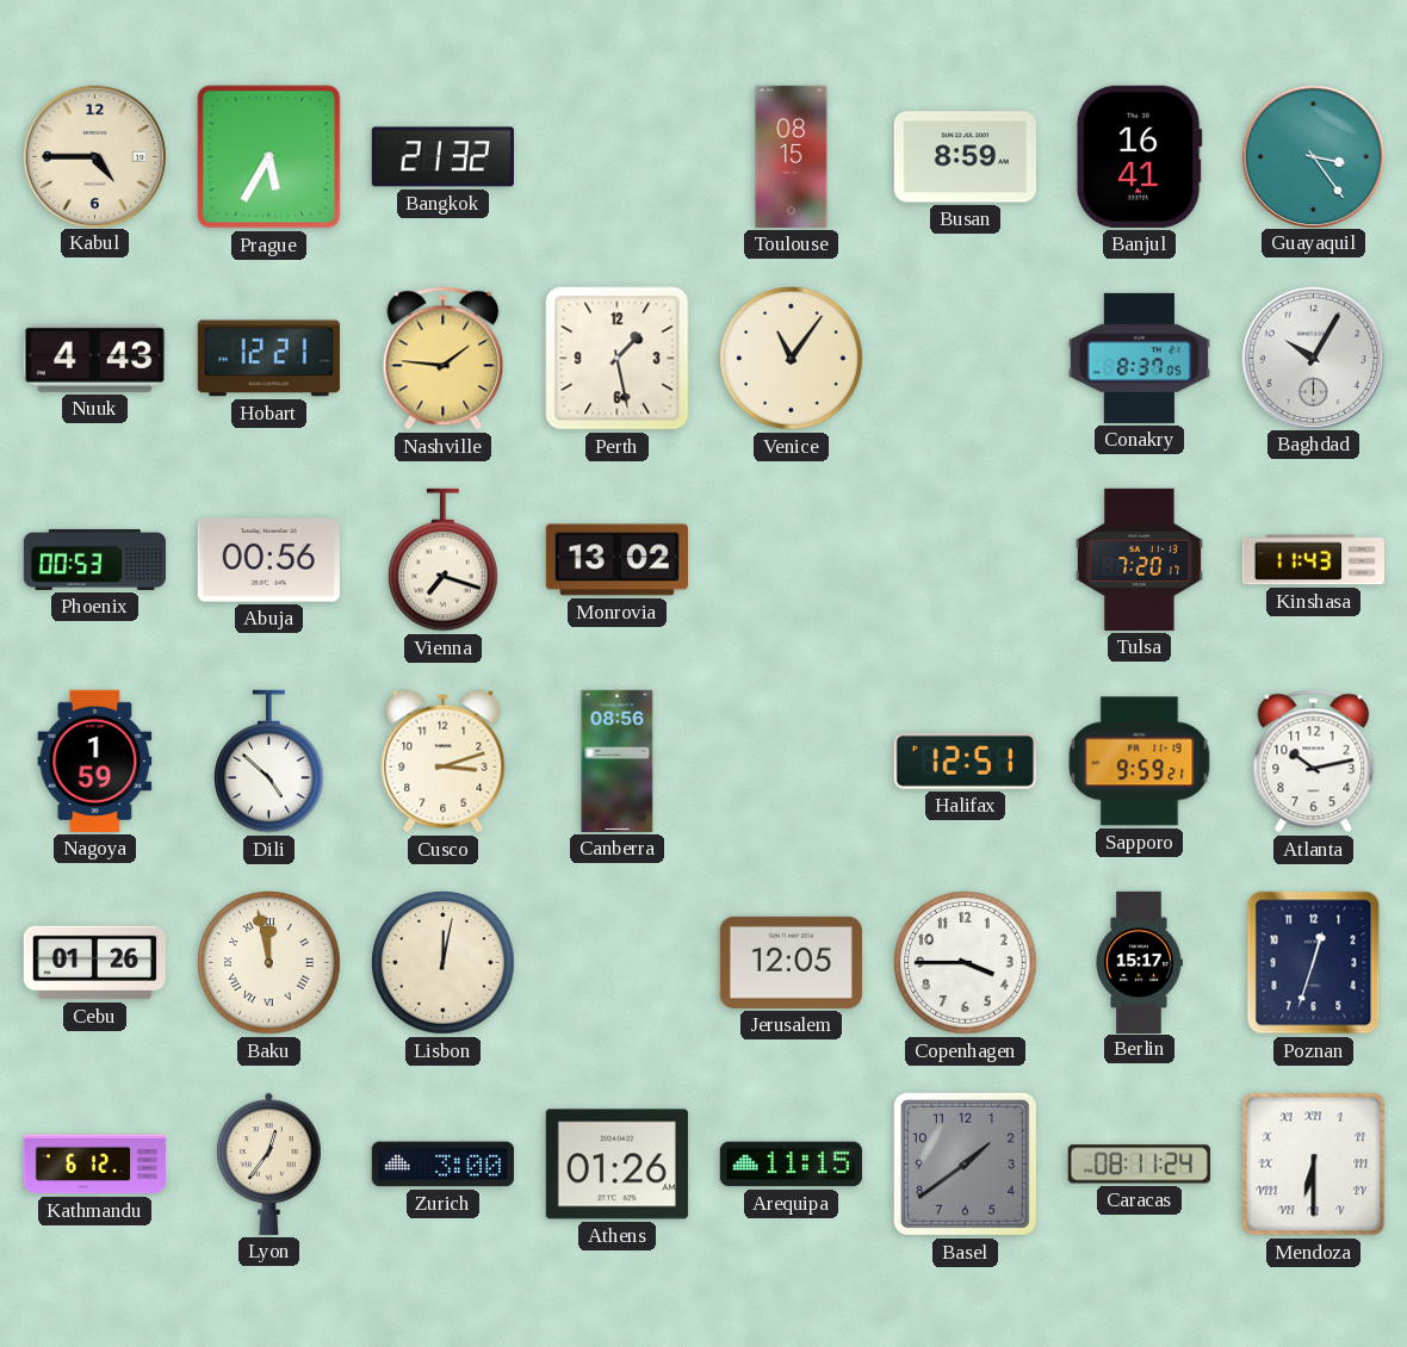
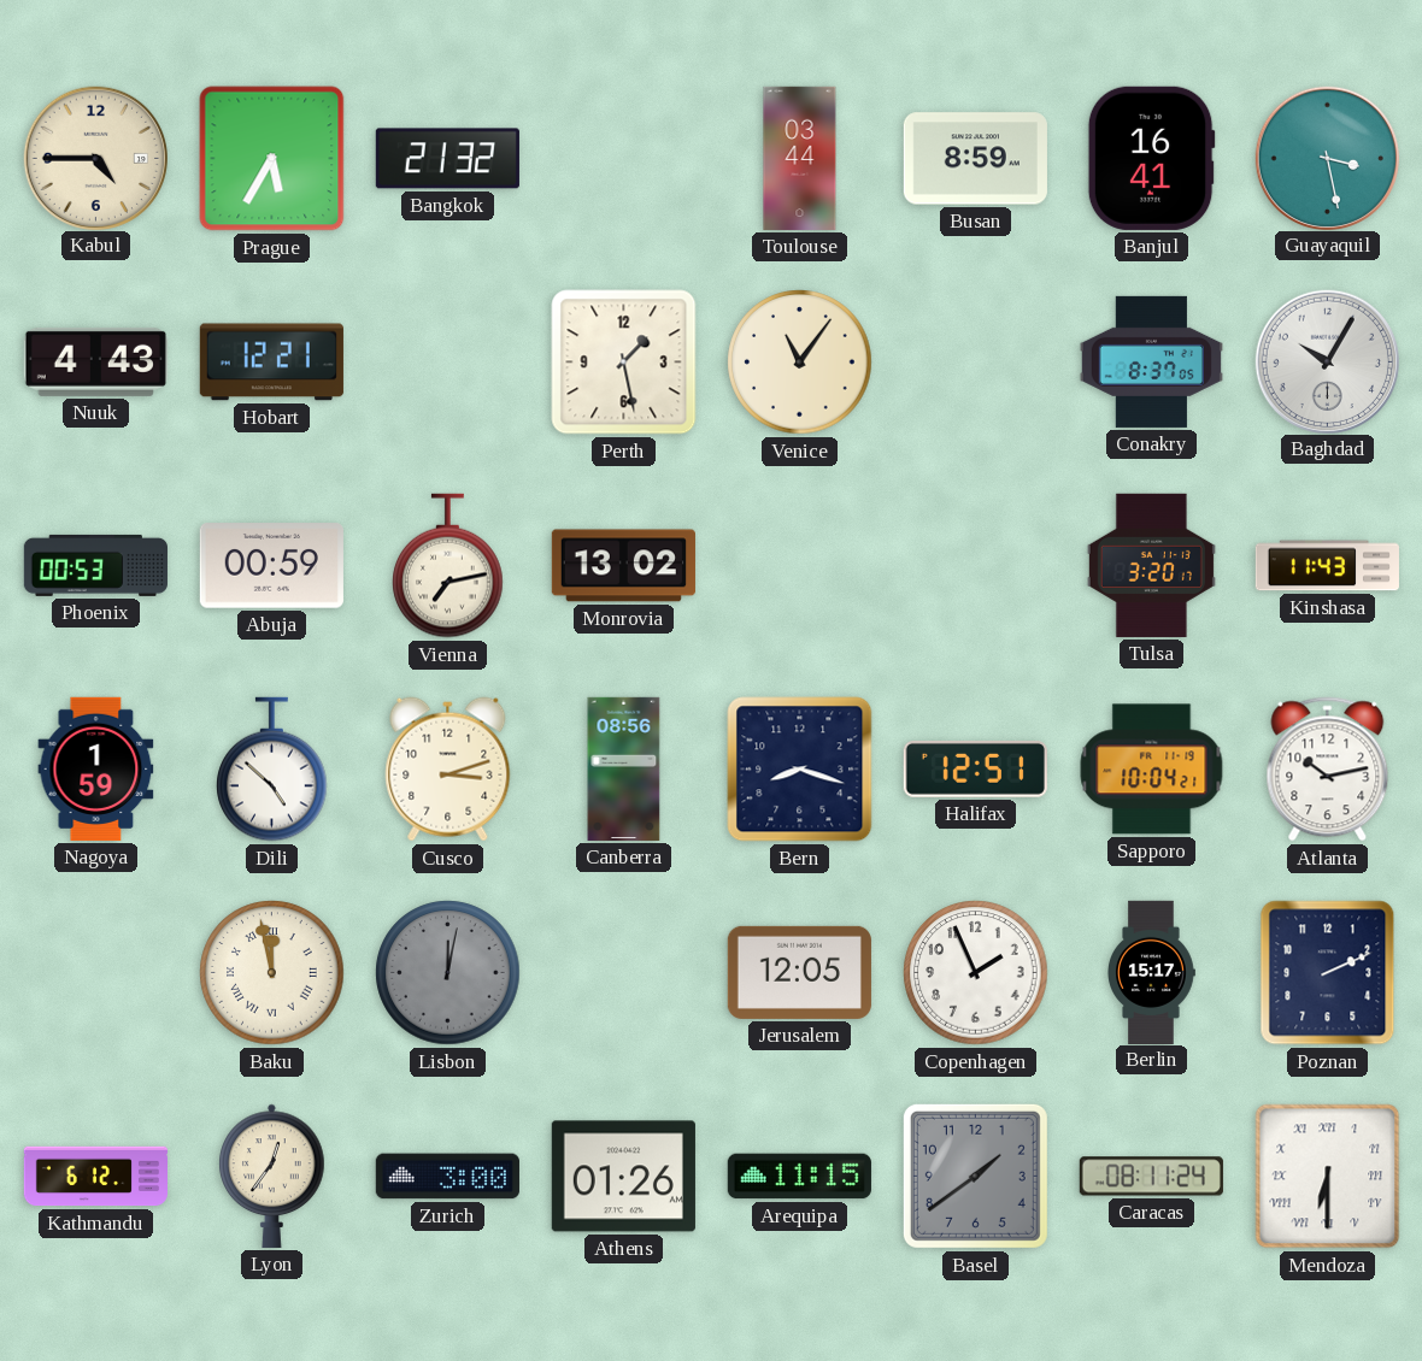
Toulouse: 08:15 -> 03:44
Guayaquil: 3:24 -> 3:28
Nashville: 1:46 -> none
Abuja: 00:56 -> 00:59
Vienna: 7:18 -> 7:13
Tulsa: 7:20 -> 3:20
Bern: none -> 8:18
Sapporo: 9:59 -> 10:04
Cebu: 01:26 -> none
Lisbon dial: cream -> grey
Copenhagen: 3:45 -> 1:56
Poznan: 12:33 -> 2:11
